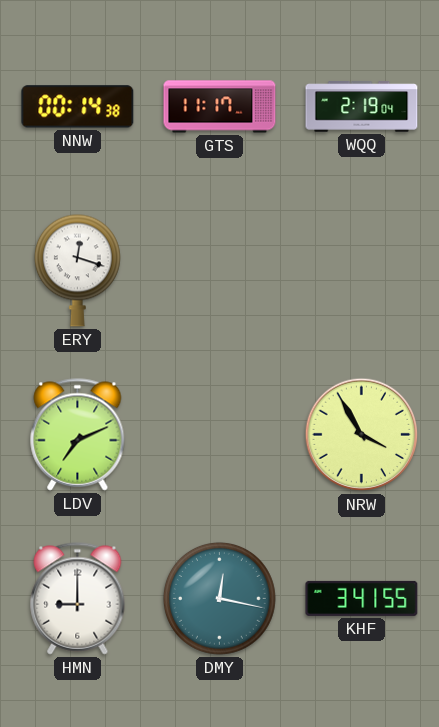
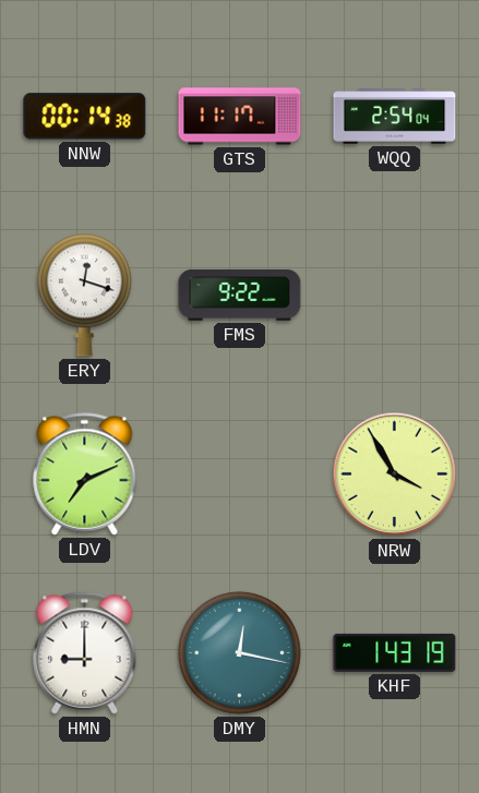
WQQ: 2:19 -> 2:54
FMS: none -> 9:22
KHF: 3:41 -> 1:43
